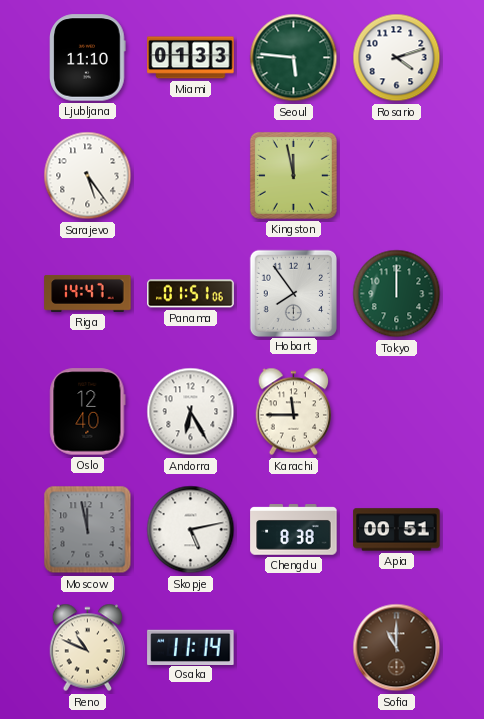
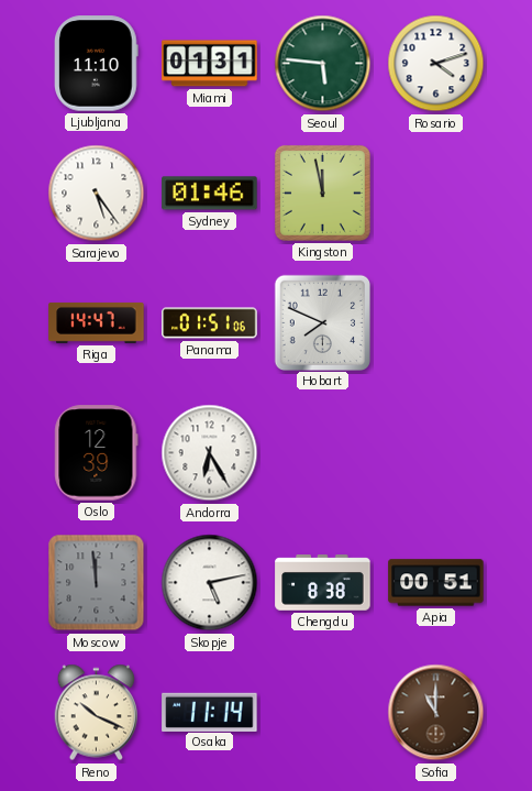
Miami: 01:33 -> 01:31
Sydney: none -> 01:46
Hobart: 7:54 -> 7:49
Tokyo: 12:00 -> none
Oslo: 12:40 -> 12:39
Karachi: 11:45 -> none
Moscow: 11:58 -> 11:59
Reno: 10:49 -> 10:19
